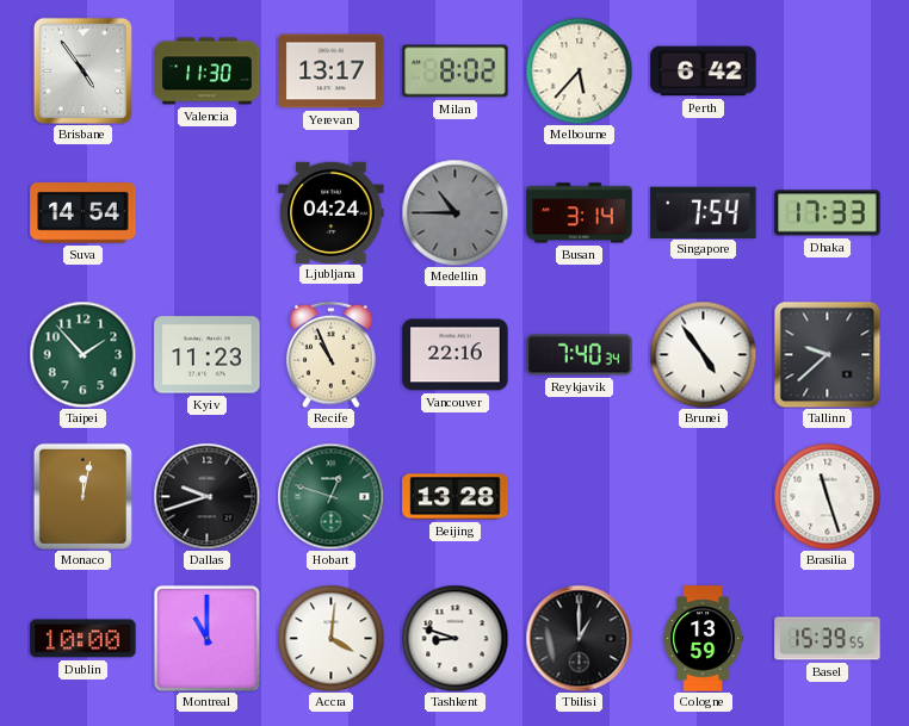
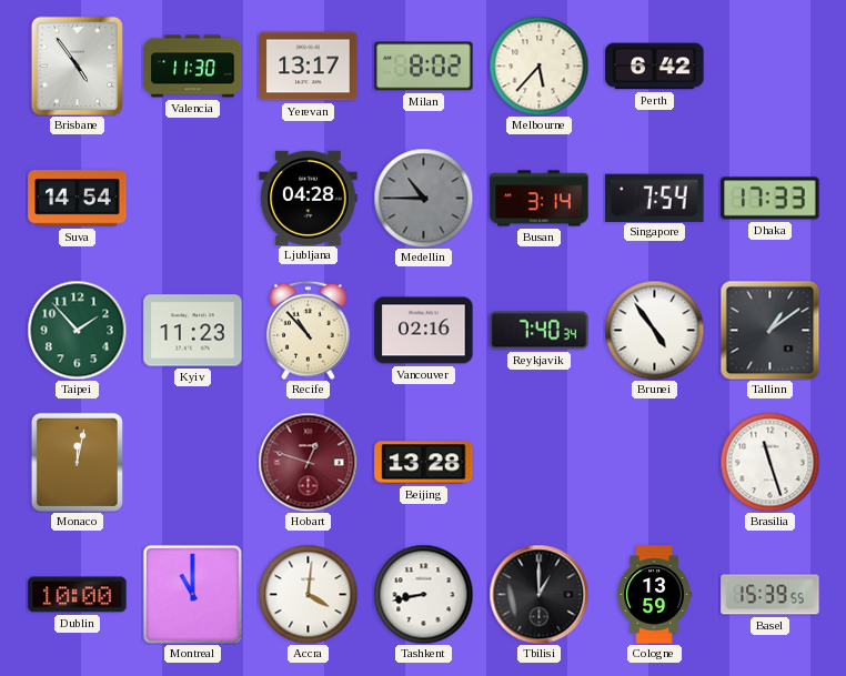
Ljubljana: 04:24 -> 04:28
Recife: 10:56 -> 10:53
Vancouver: 22:16 -> 02:16
Tallinn: 9:38 -> 1:09
Dallas: 9:42 -> none
Hobart dial: green -> burgundy
Tashkent: 8:48 -> 8:43
